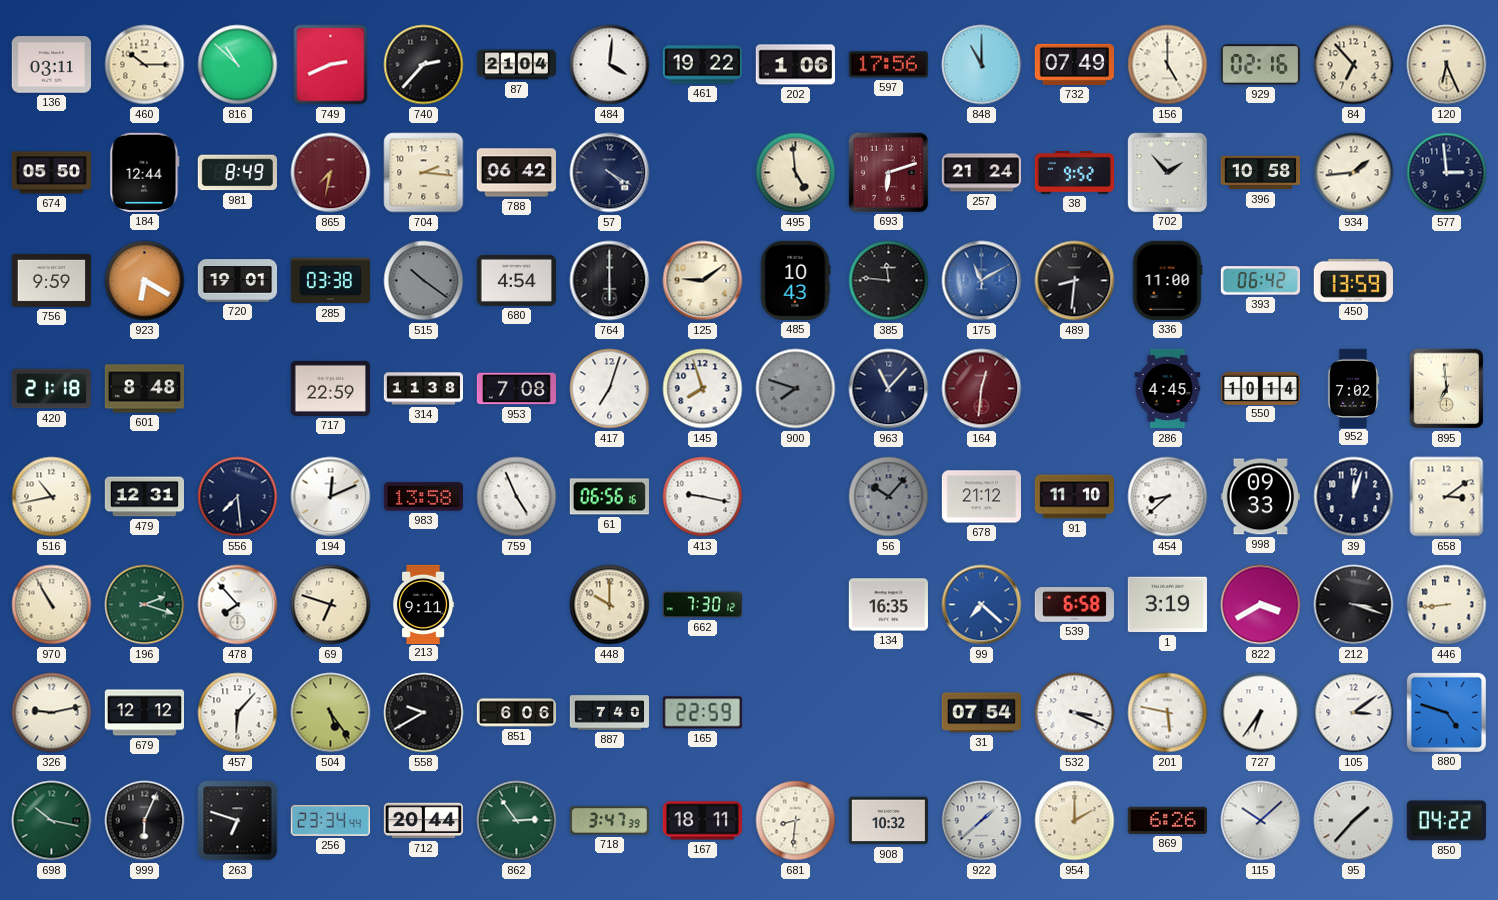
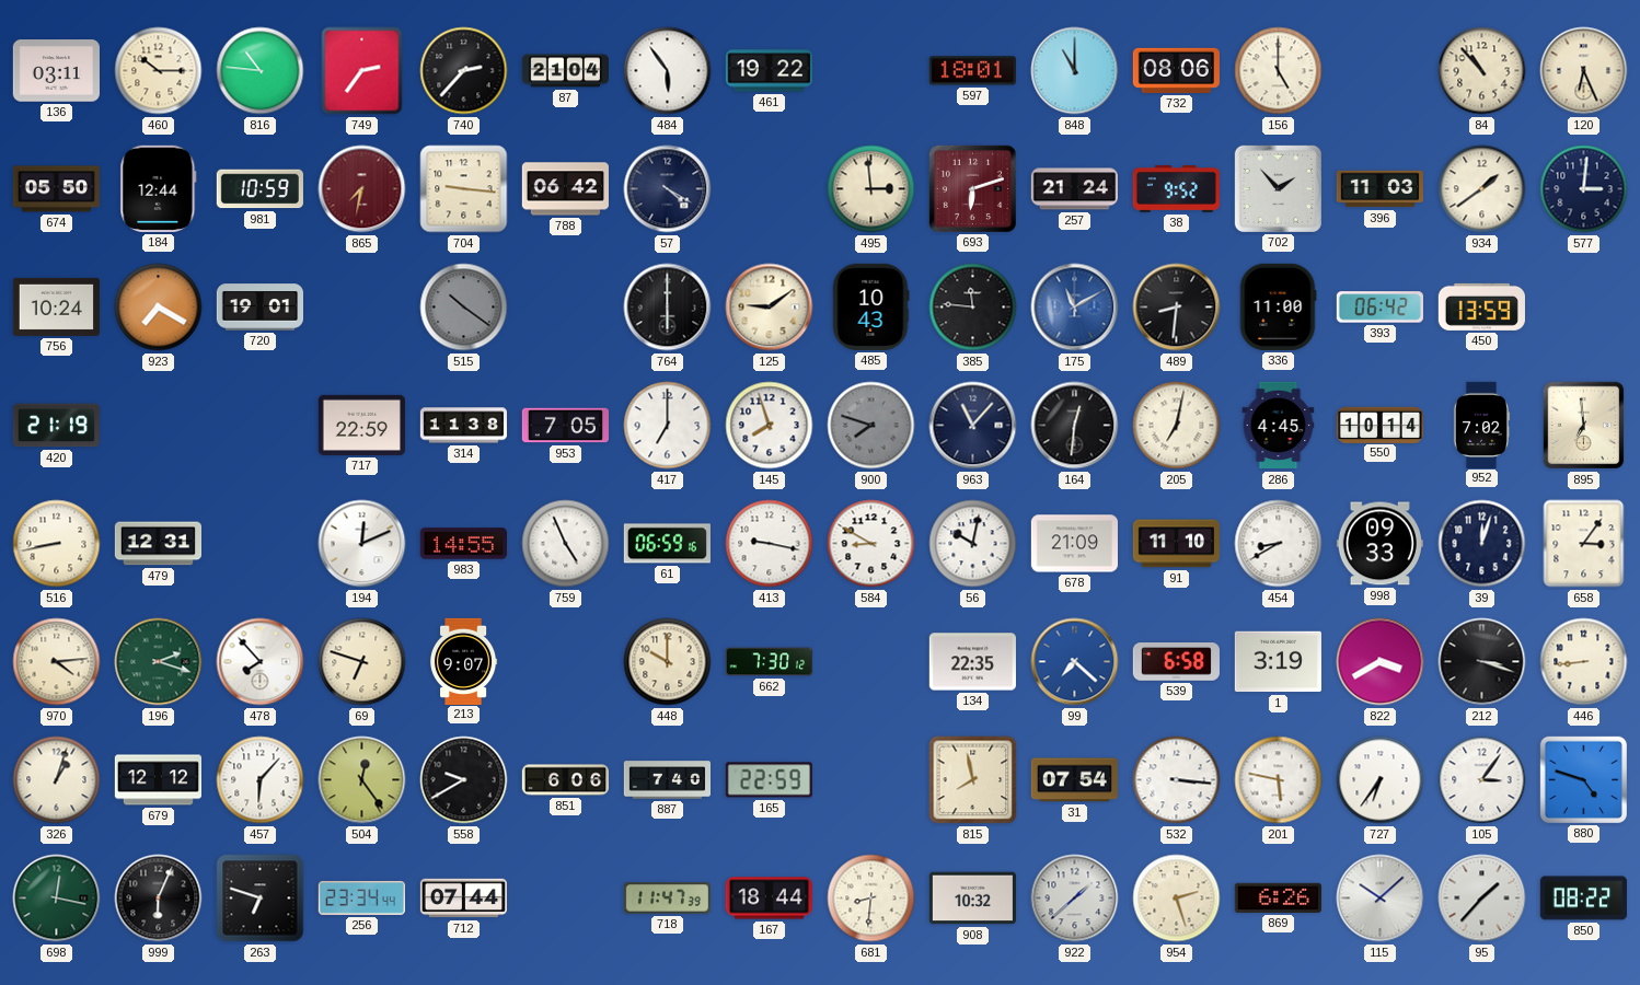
816: 10:52 -> 10:46
749: 2:41 -> 2:36
484: 4:01 -> 5:54
202: 1:06 -> none
597: 17:56 -> 18:01
732: 07:49 -> 08:06
929: 02:16 -> none
84: 6:53 -> 10:53
981: 8:49 -> 10:59
704: 2:16 -> 9:16
495: 4:59 -> 2:59
396: 10:58 -> 11:03
934: 1:44 -> 1:39
577: 2:59 -> 3:01
756: 9:59 -> 10:24
923: 6:20 -> 7:20
285: 03:38 -> none
680: 4:54 -> none
420: 21:18 -> 21:19
601: 8:48 -> none
953: 7:08 -> 7:05
417: 7:03 -> 7:00
164 dial: burgundy -> black
205: none -> 7:02
516: 10:43 -> 8:43
556: 7:29 -> none
983: 13:58 -> 14:55
61: 06:56 -> 06:59
584: none -> 8:50
56: 10:07 -> 10:02
56 dial: grey -> white
678: 21:12 -> 21:09
454: 8:38 -> 8:40
658: 3:09 -> 3:06
970: 10:55 -> 4:14
213: 9:11 -> 9:07
134: 16:35 -> 22:35
326: 9:13 -> 1:03
504: 5:24 -> 12:24
815: none -> 7:58
532: 3:19 -> 3:16
105: 3:09 -> 3:06
698: 10:17 -> 12:17
712: 20:44 -> 07:44
862: 2:54 -> none
718: 3:47 -> 11:47
167: 18:11 -> 18:44
954: 2:00 -> 2:27
850: 04:22 -> 08:22
